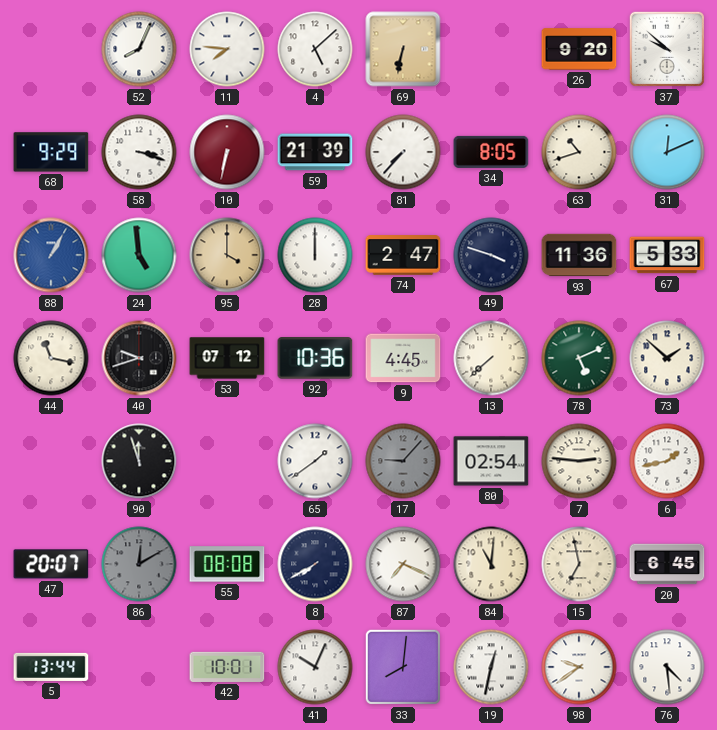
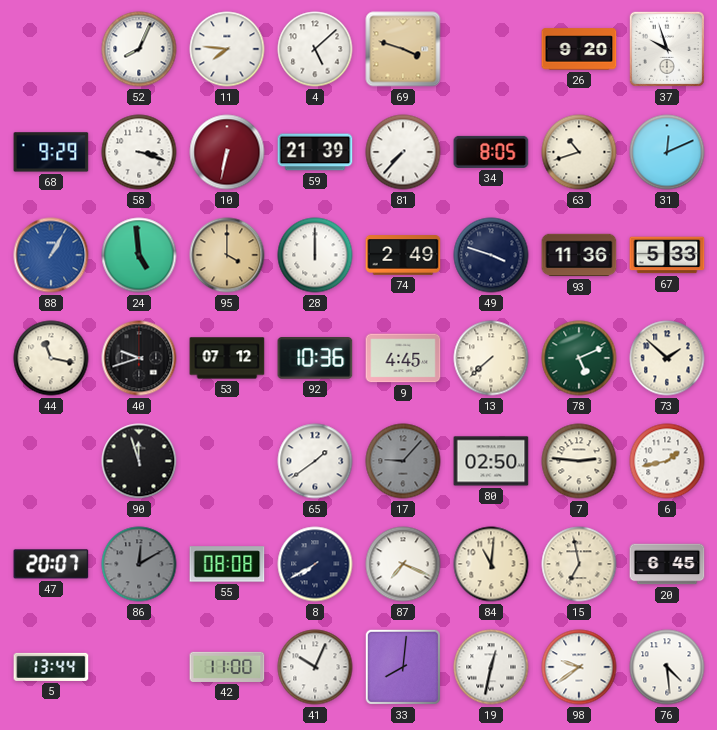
69: 6:32 -> 3:48
37: 9:52 -> 9:57
74: 2:47 -> 2:49
80: 02:54 -> 02:50
42: 10:01 -> 11:00
